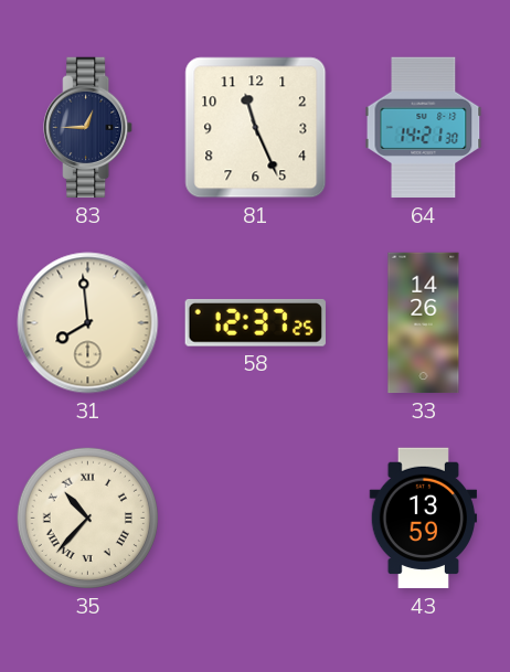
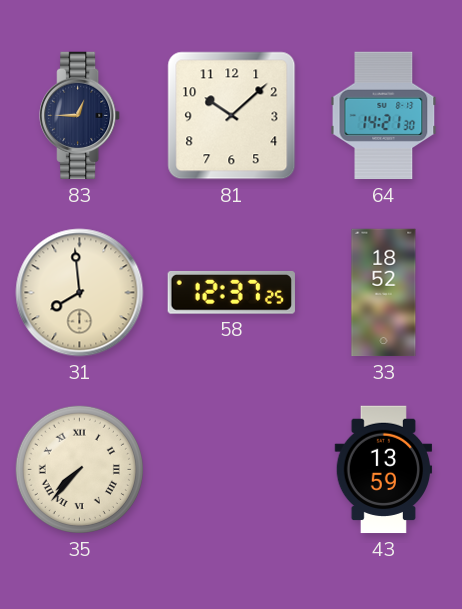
81: 11:26 -> 10:08
33: 14:26 -> 18:52
35: 10:37 -> 7:37
